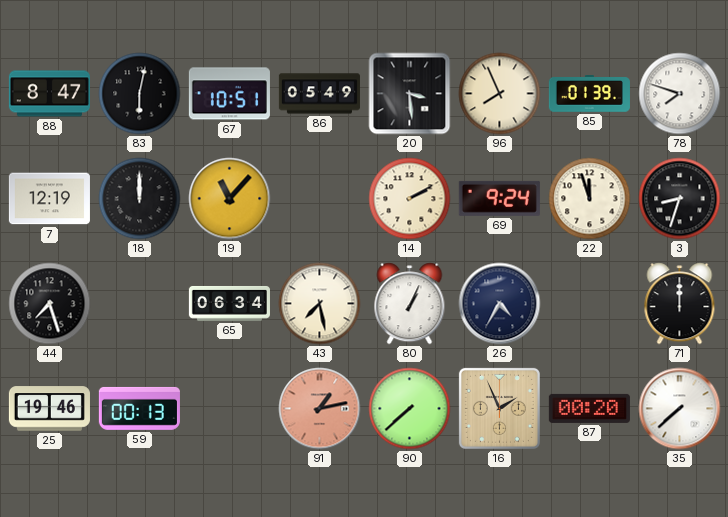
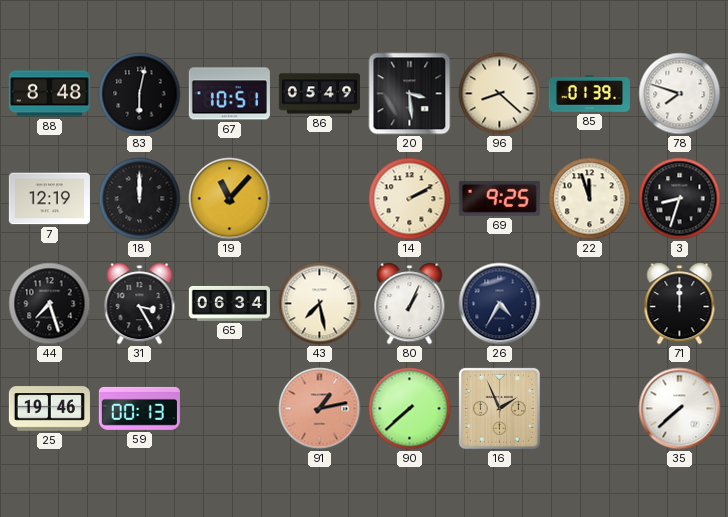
88: 8:47 -> 8:48
96: 7:56 -> 8:22
69: 9:24 -> 9:25
31: none -> 3:25
87: 00:20 -> none
